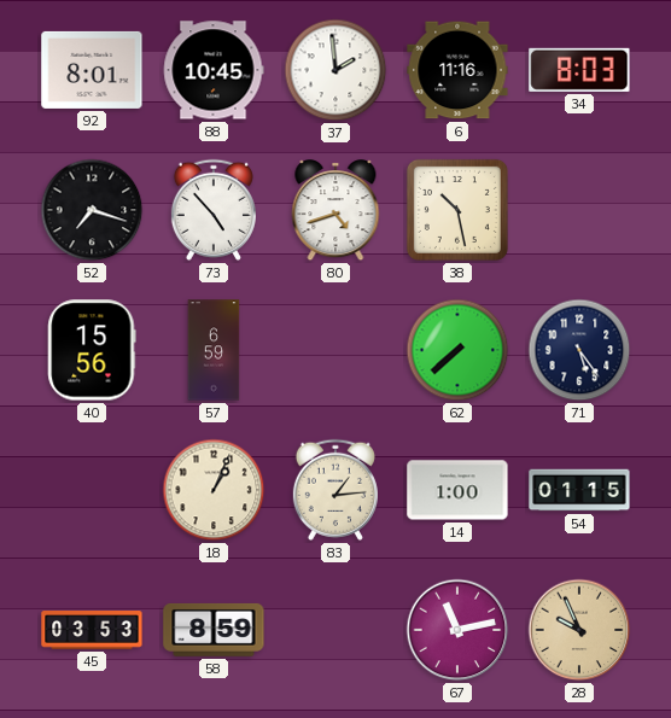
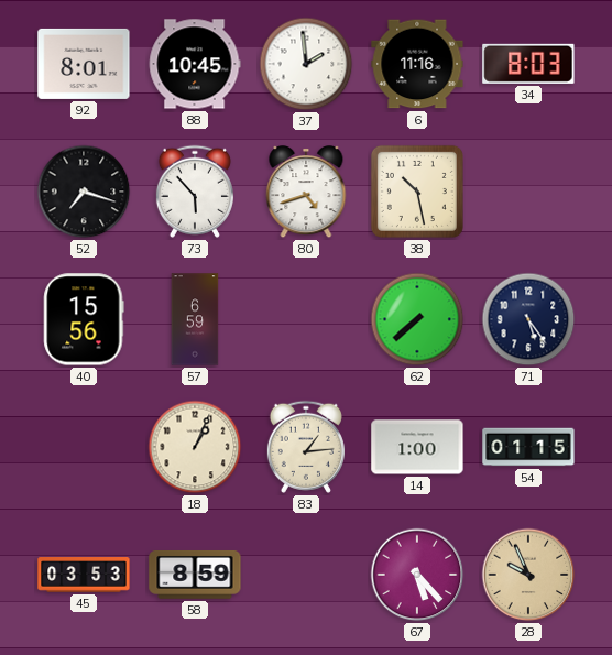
73: 4:53 -> 5:53
67: 11:13 -> 5:23
